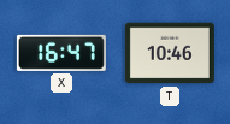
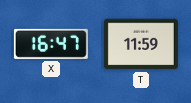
T: 10:46 -> 11:59
